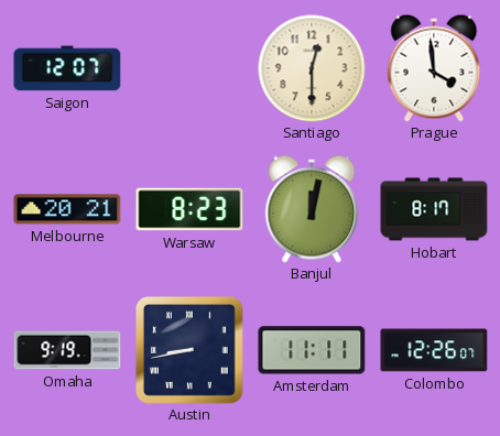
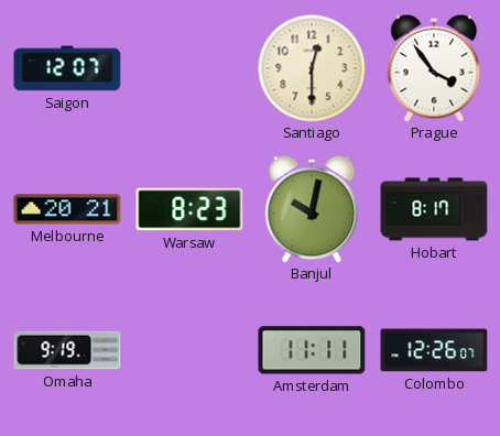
Prague: 3:59 -> 3:54
Banjul: 12:02 -> 10:02
Austin: 8:43 -> none
